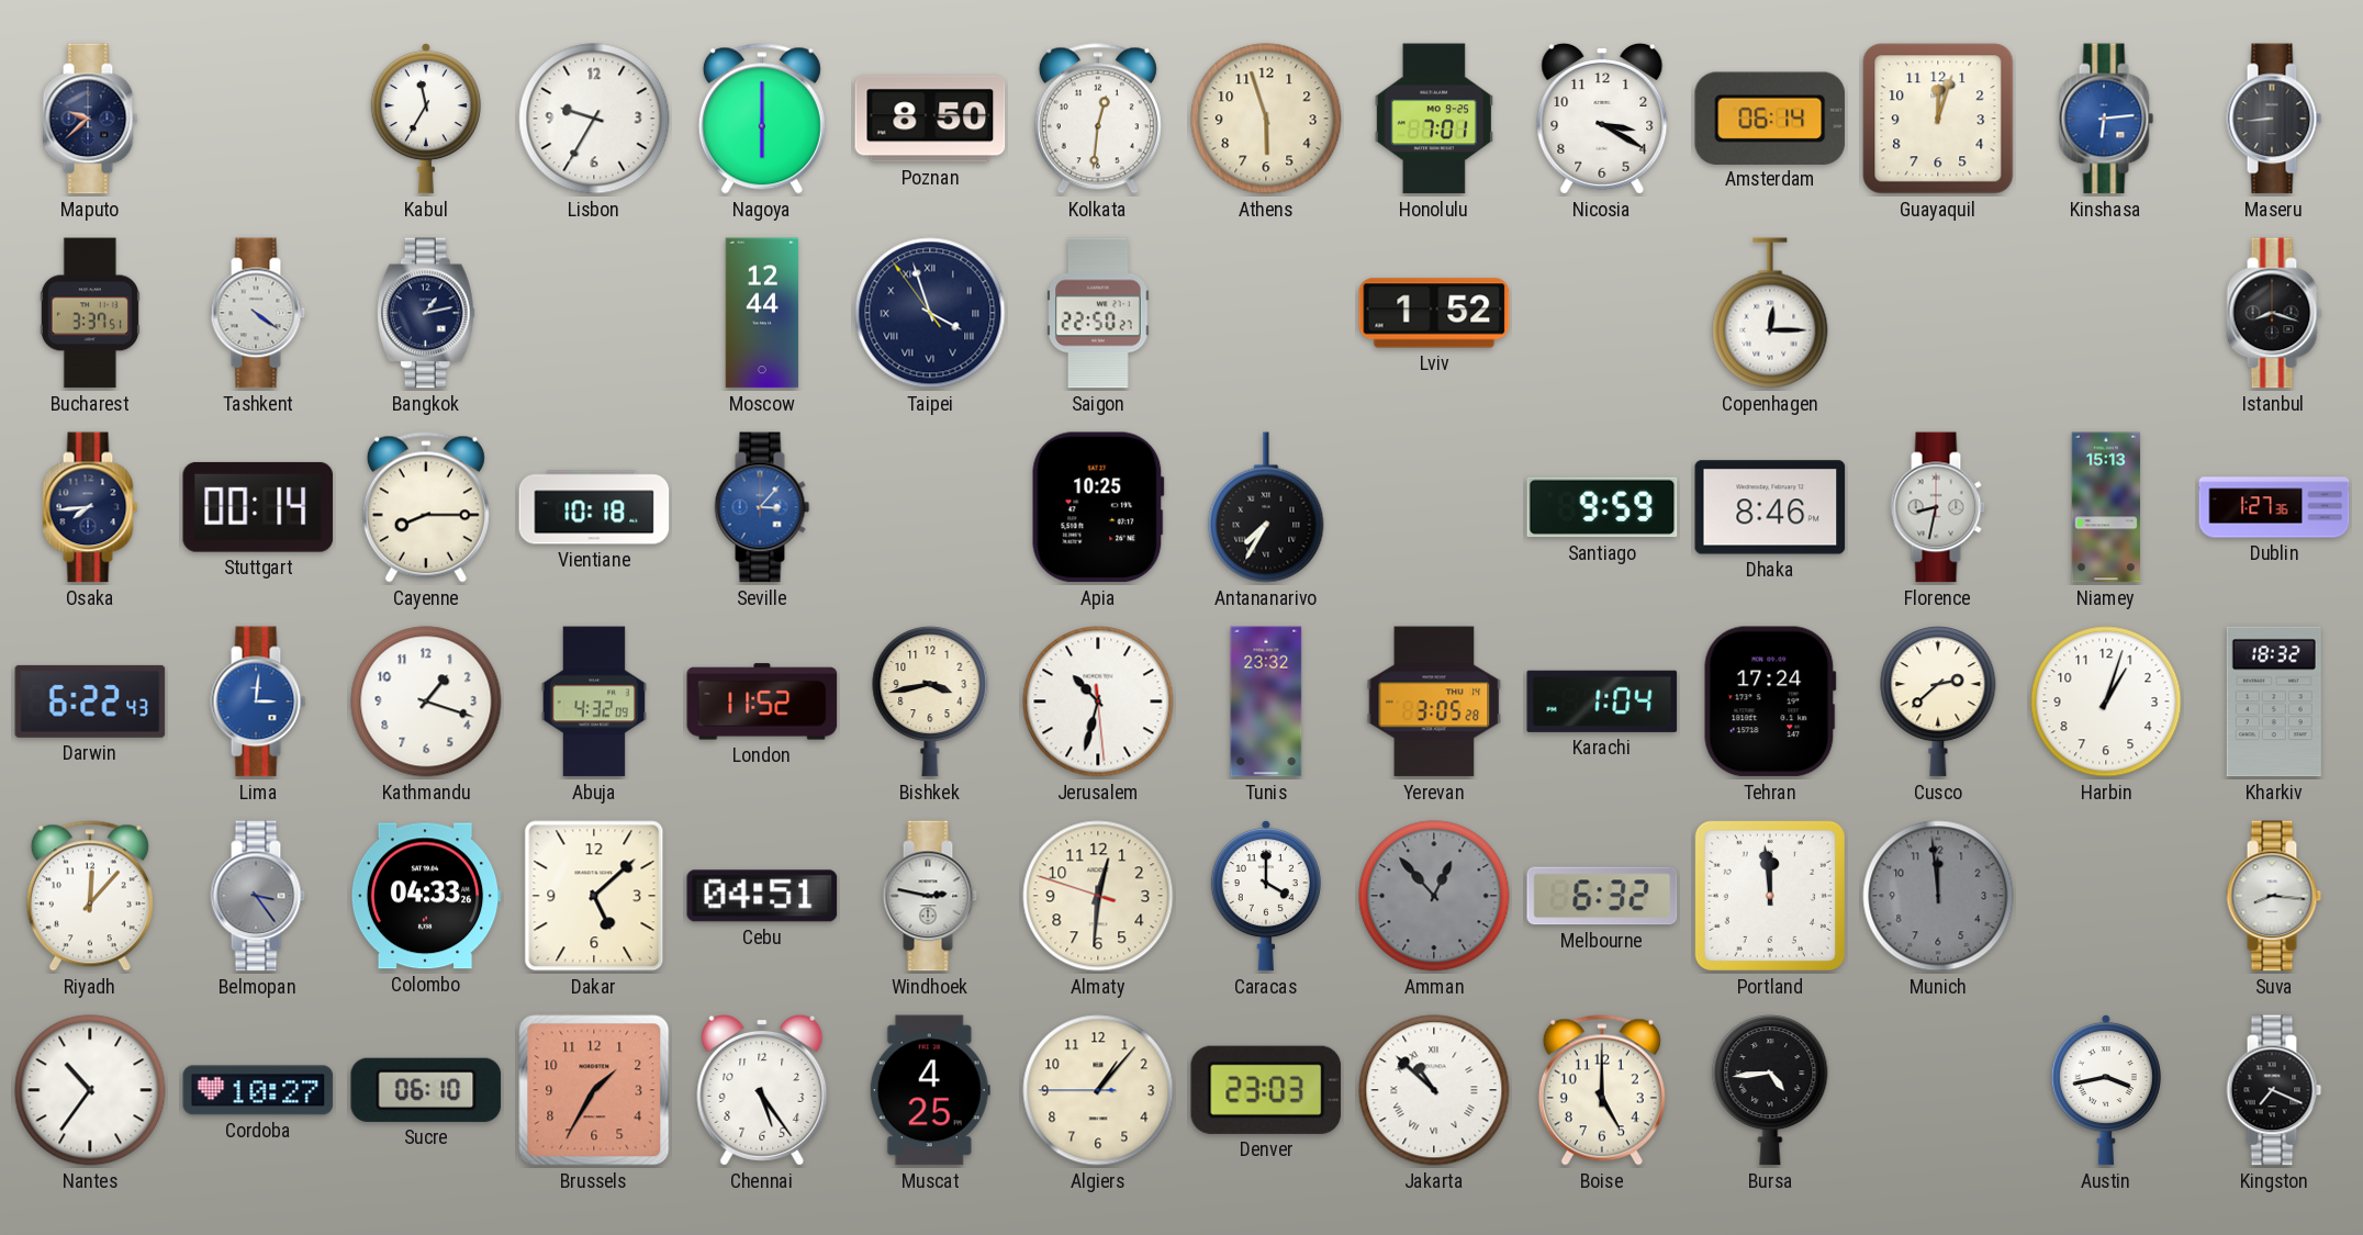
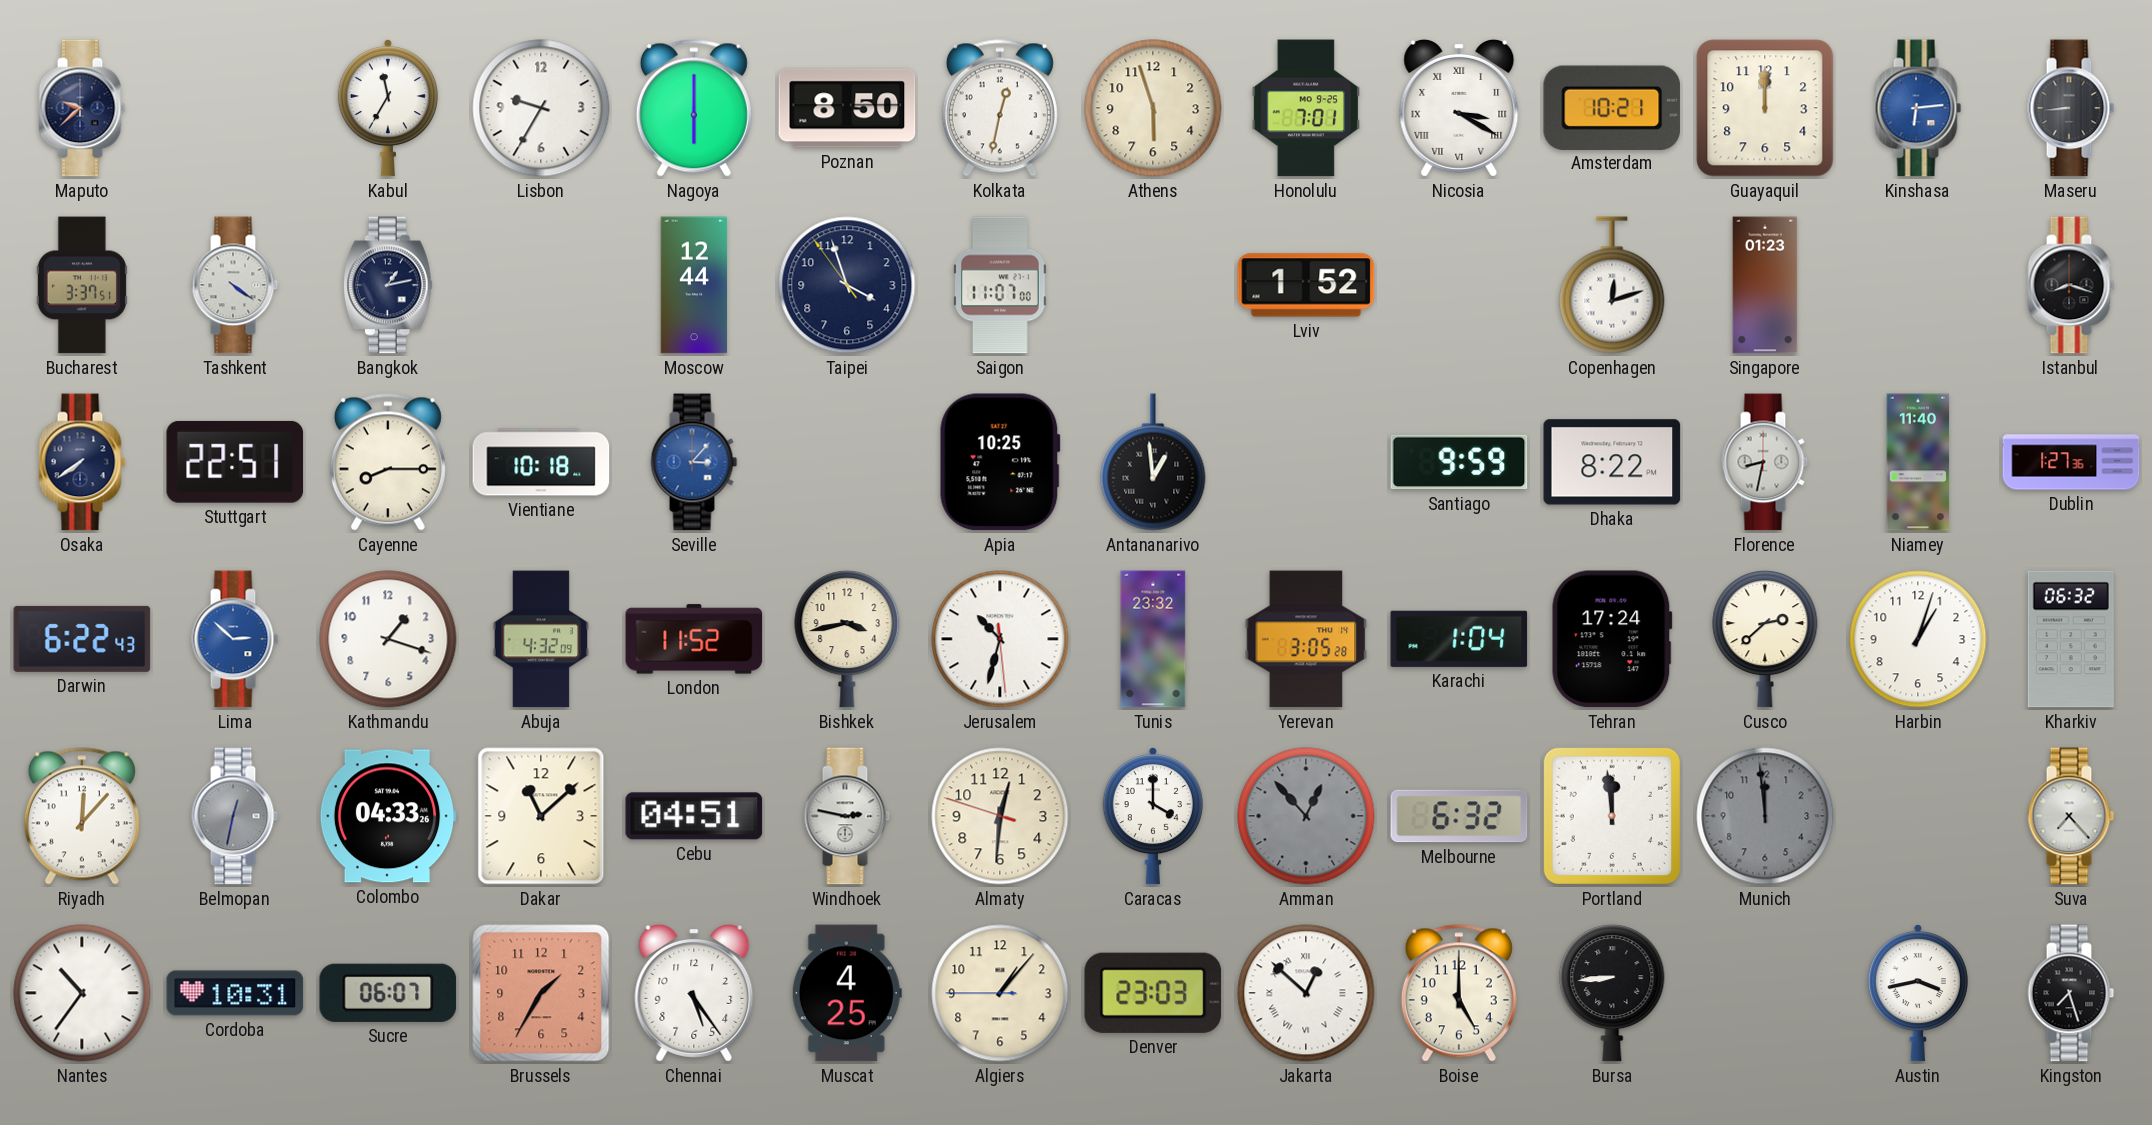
Kolkata: 12:31 -> 12:32
Nicosia numerals: Arabic -> Roman
Amsterdam: 06:14 -> 10:21
Guayaquil: 12:03 -> 12:00
Taipei numerals: Roman -> Arabic
Saigon: 22:50 -> 11:07
Copenhagen: 12:15 -> 12:12
Singapore: none -> 01:23
Osaka: 7:44 -> 7:39
Stuttgart: 00:14 -> 22:51
Antananarivo: 7:35 -> 12:59
Dhaka: 8:46 -> 8:22
Niamey: 15:13 -> 11:40
Lima: 3:01 -> 2:52
Kharkiv: 18:32 -> 06:32
Belmopan: 3:24 -> 12:32
Dakar: 5:08 -> 11:08
Suva: 8:16 -> 7:23
Cordoba: 10:27 -> 10:31
Sucre: 06:10 -> 06:07
Jakarta: 10:52 -> 12:52
Bursa: 4:44 -> 8:44
Kingston: 7:19 -> 7:27
